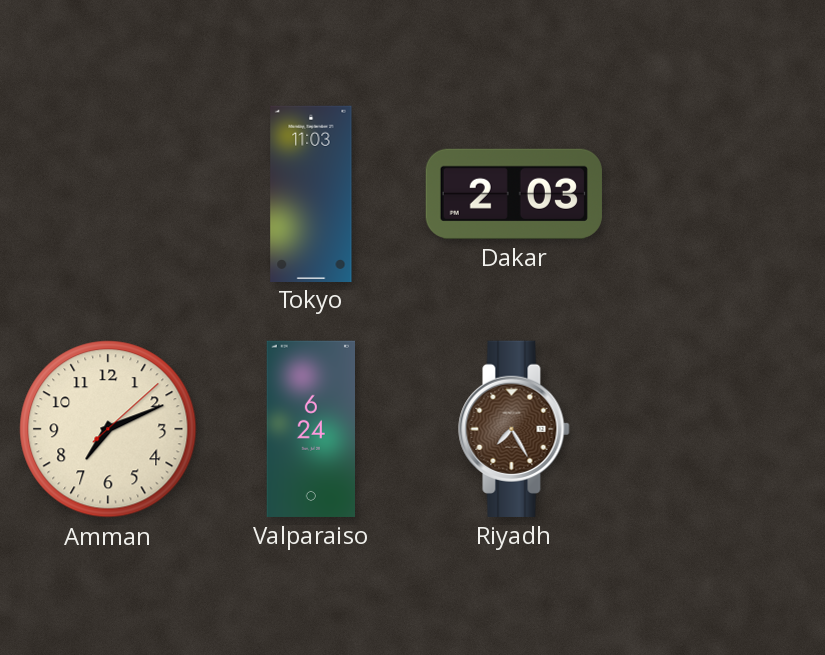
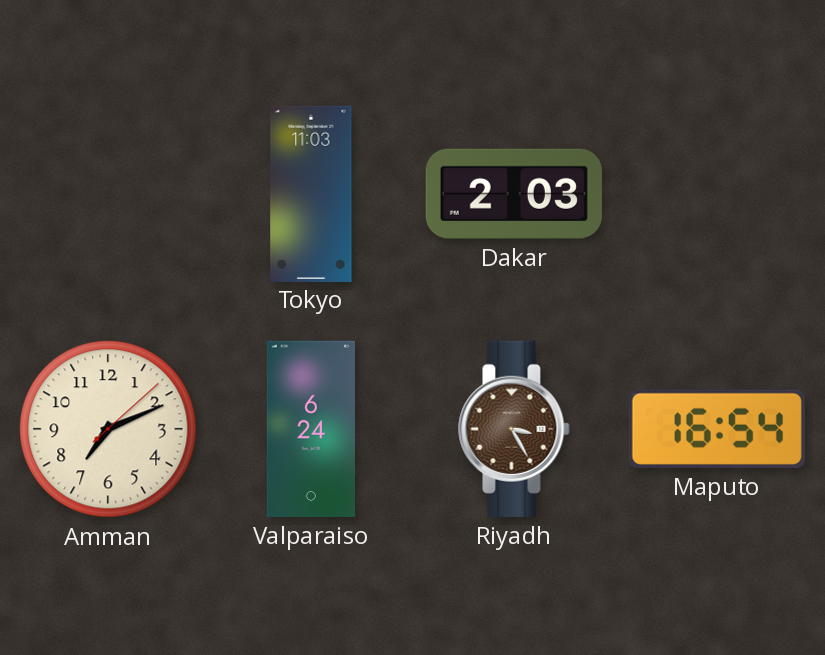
Riyadh: 7:25 -> 3:25
Maputo: none -> 16:54
